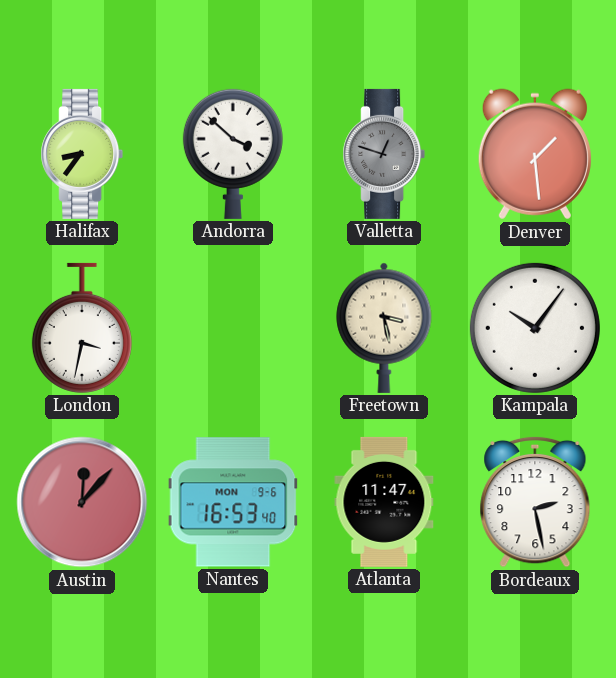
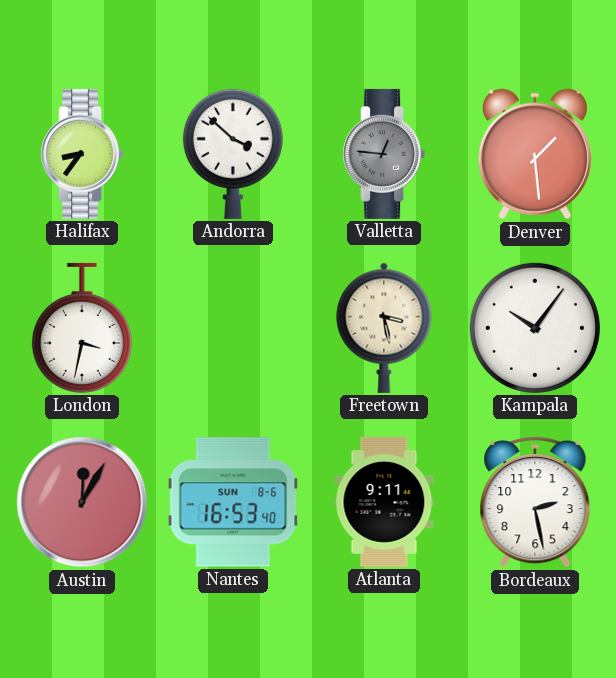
Valletta: 12:48 -> 12:46
Austin: 12:07 -> 12:05
Nantes date: MON 9-6 -> SUN 8-6
Atlanta: 11:47 -> 9:11
